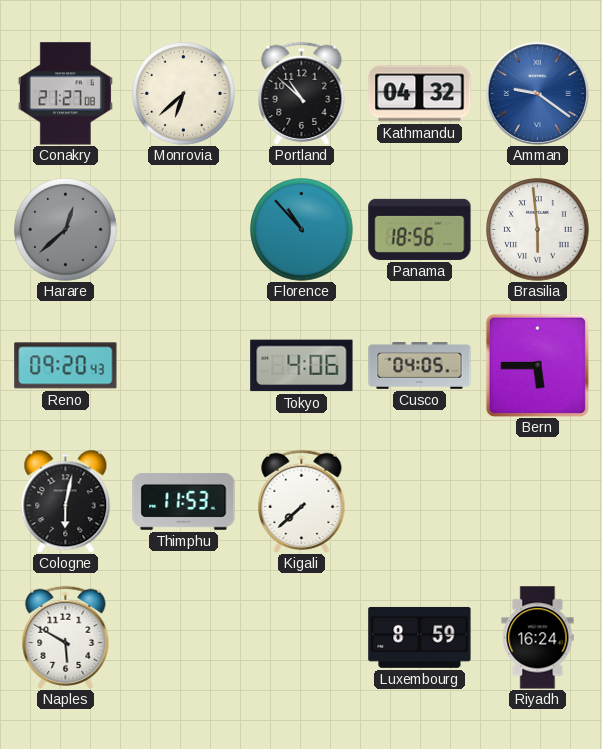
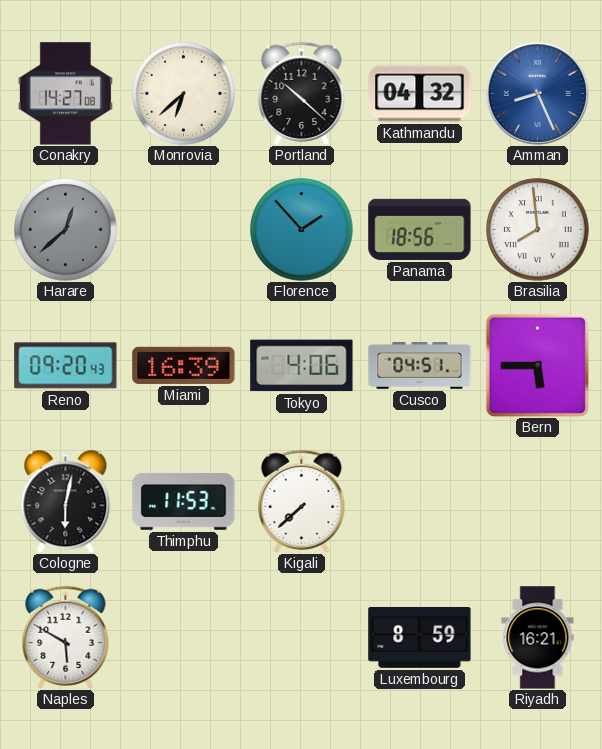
Conakry: 21:27 -> 14:27
Portland: 10:52 -> 10:22
Amman: 9:21 -> 8:26
Florence: 10:53 -> 1:53
Brasilia: 5:59 -> 7:59
Miami: none -> 16:39
Cusco: 04:05 -> 04:51
Riyadh: 16:24 -> 16:21
